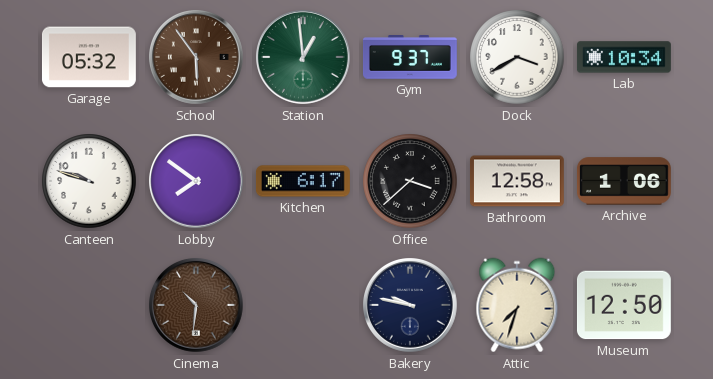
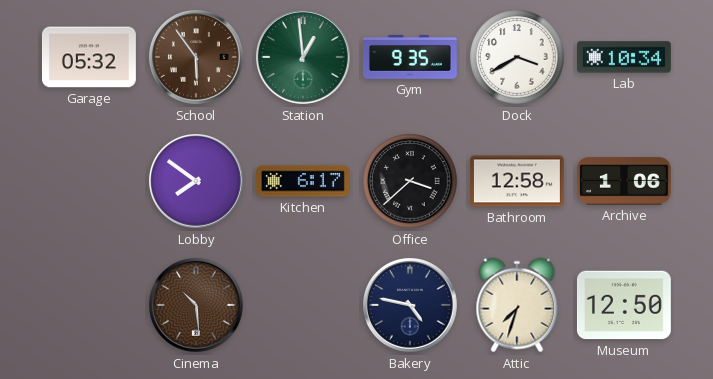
Gym: 9:37 -> 9:35
Canteen: 9:48 -> none
Cinema: 10:31 -> 10:29
Bakery: 9:47 -> 4:47
